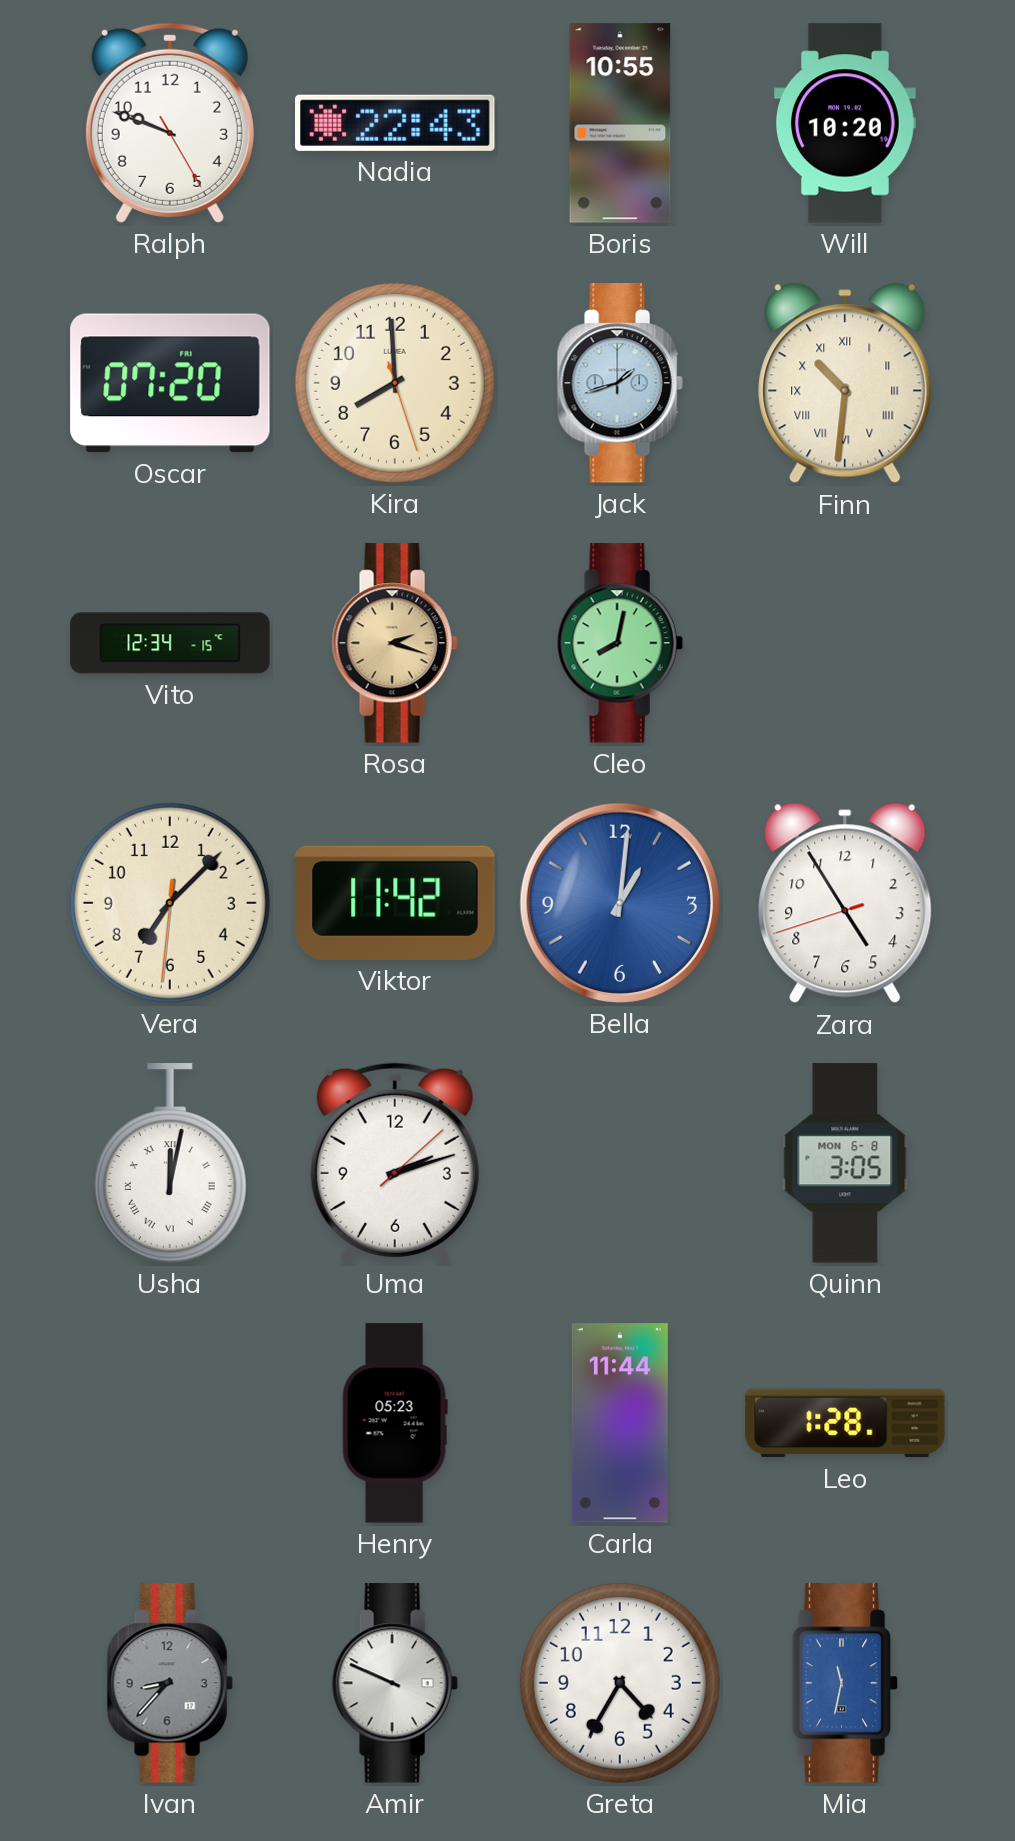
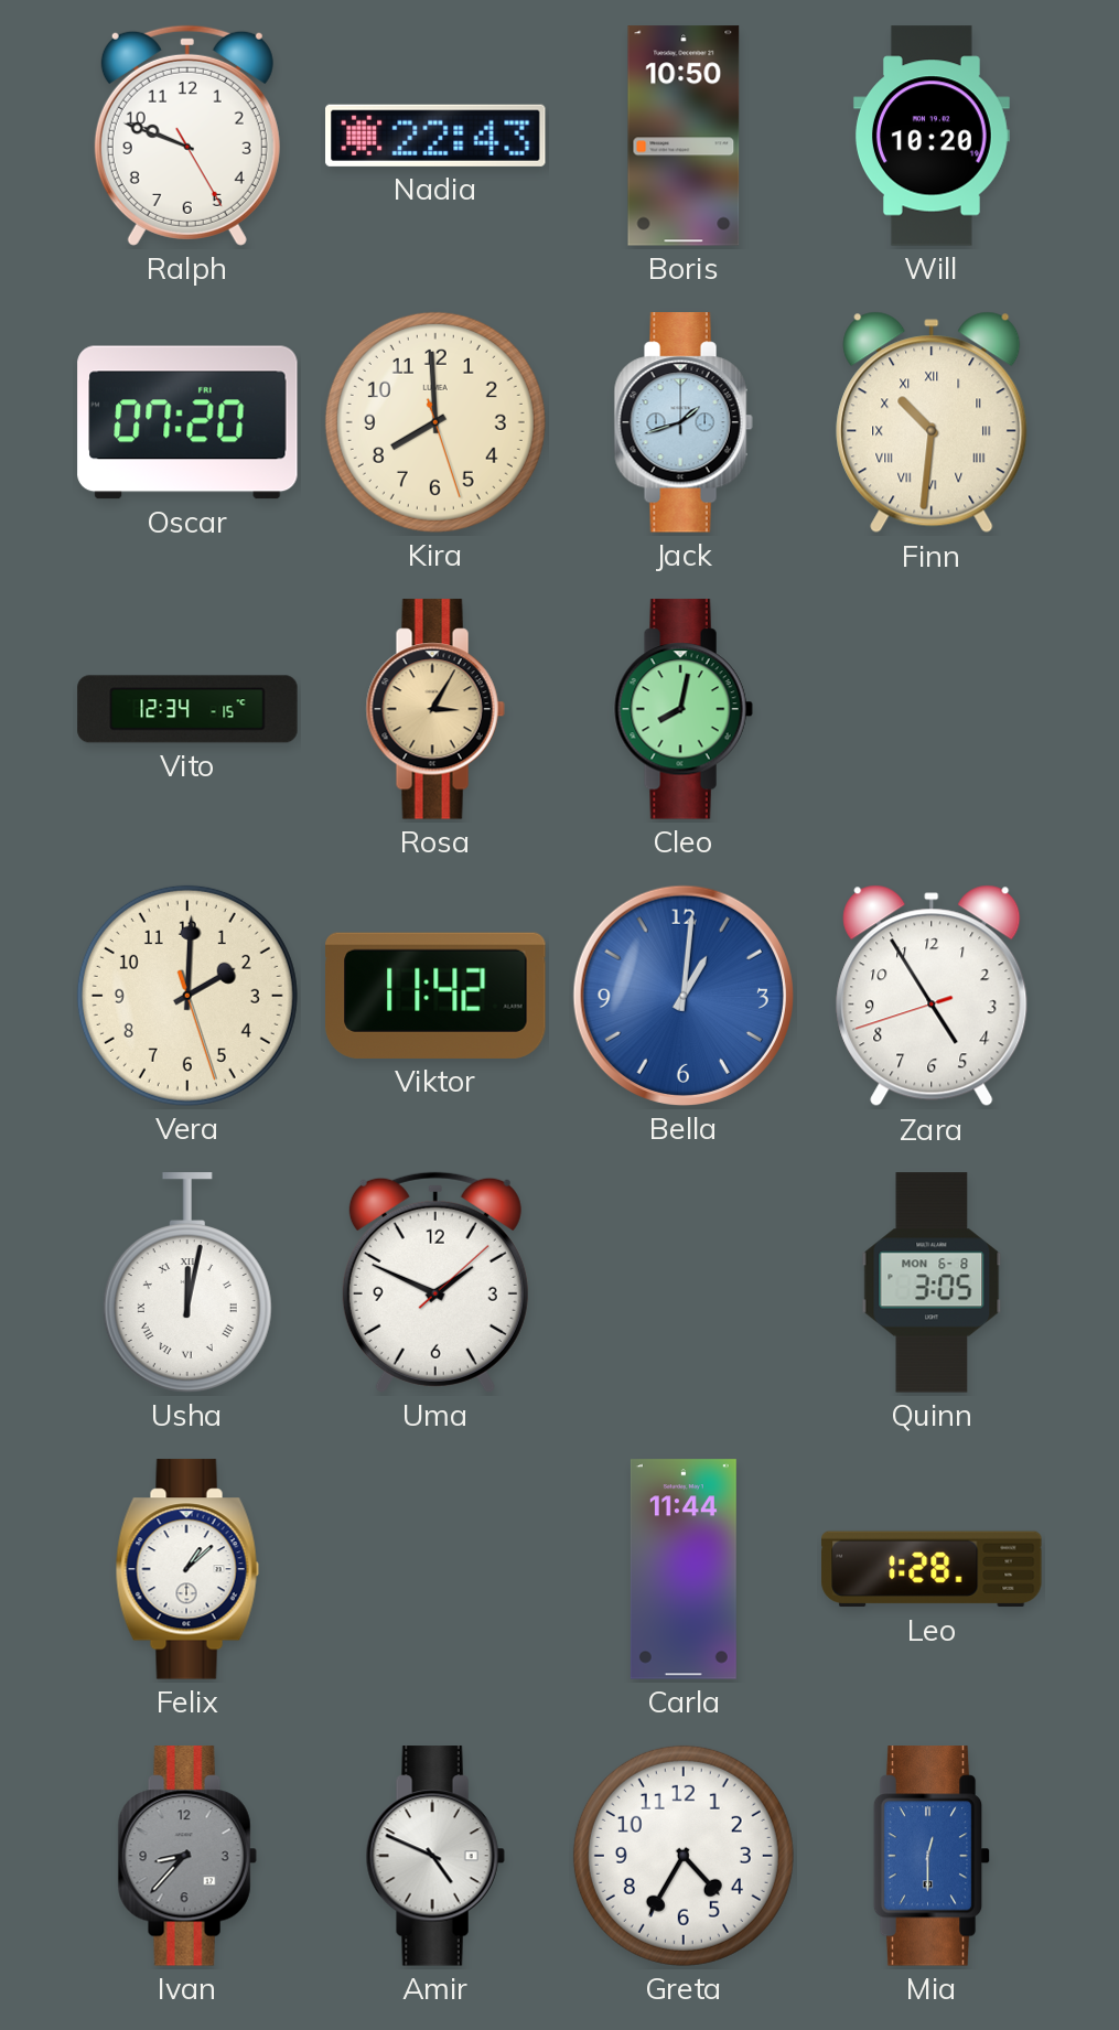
Boris: 10:55 -> 10:50
Rosa: 2:18 -> 3:05
Vera: 7:07 -> 2:00
Uma: 2:12 -> 1:49
Felix: none -> 1:08
Henry: 05:23 -> none
Amir: 9:49 -> 4:49
Mia: 11:32 -> 12:30
